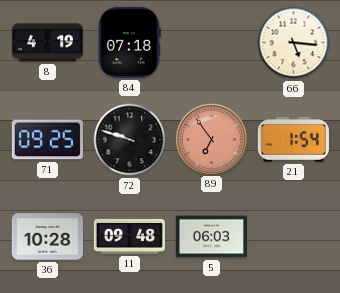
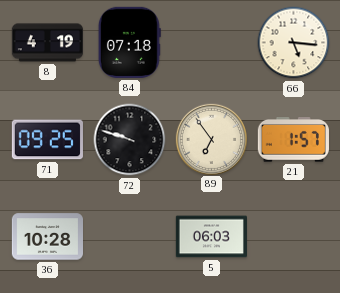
89 dial: salmon -> cream
21: 1:54 -> 1:57
11: 09:48 -> none
